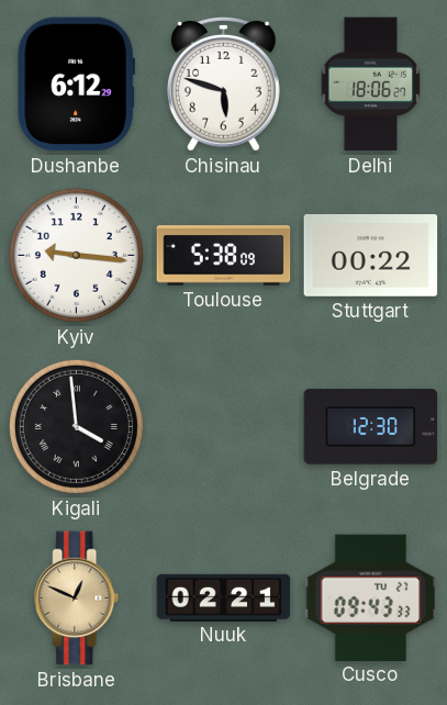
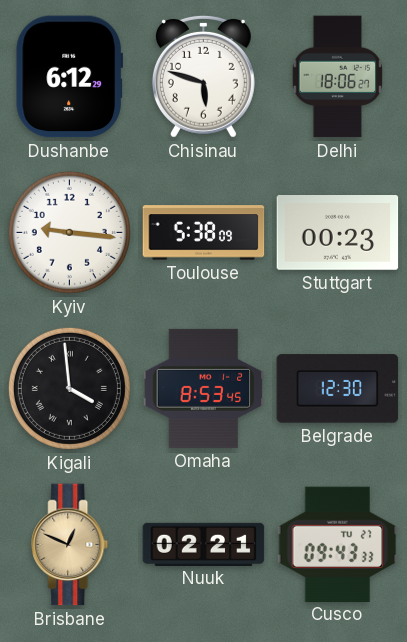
Stuttgart: 00:22 -> 00:23
Omaha: none -> 8:53
